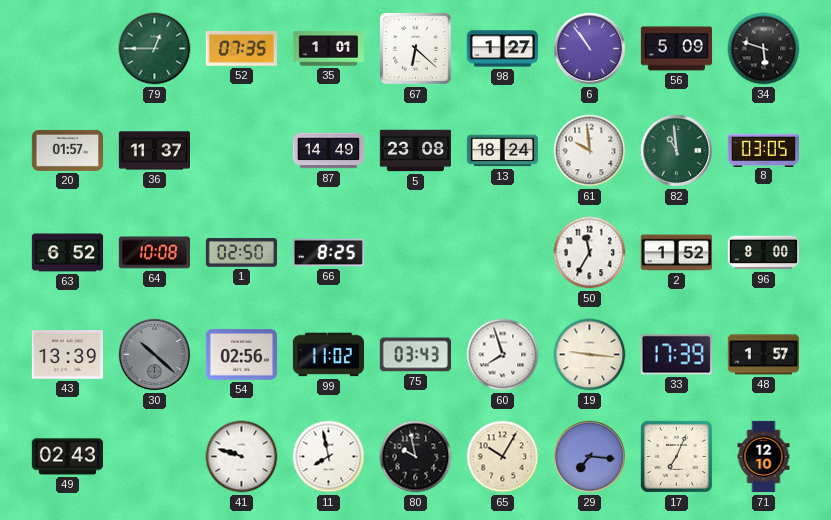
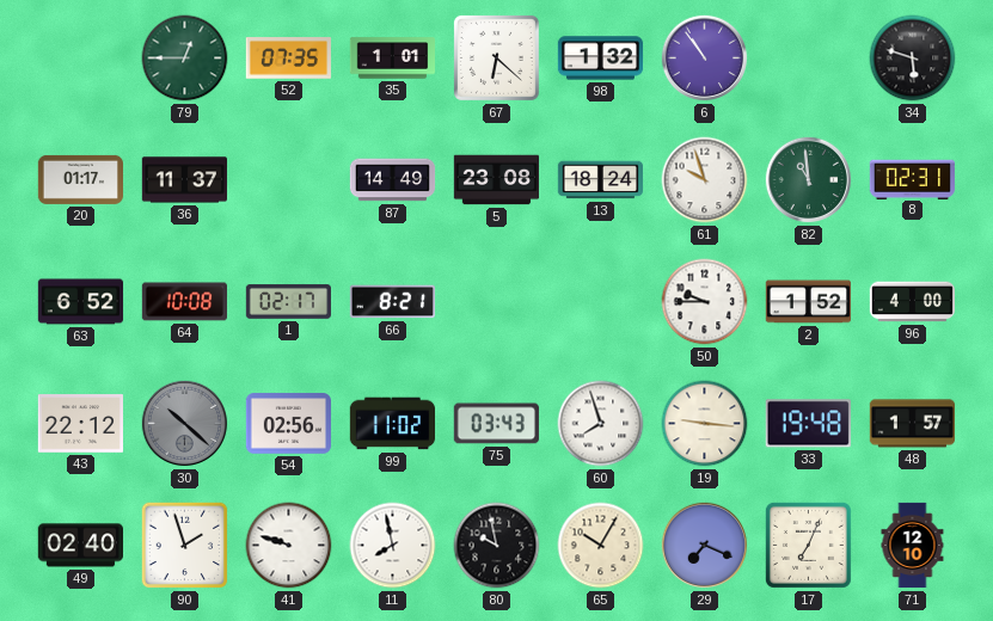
98: 1:27 -> 1:32
56: 5:09 -> none
20: 01:57 -> 01:17
61: 9:59 -> 9:57
8: 03:05 -> 02:31
1: 02:50 -> 02:17
66: 8:25 -> 8:21
50: 11:35 -> 9:45
96: 8:00 -> 4:00
43: 13:39 -> 22:12
33: 17:39 -> 19:48
49: 02:43 -> 02:40
90: none -> 1:57
29: 7:16 -> 7:19
